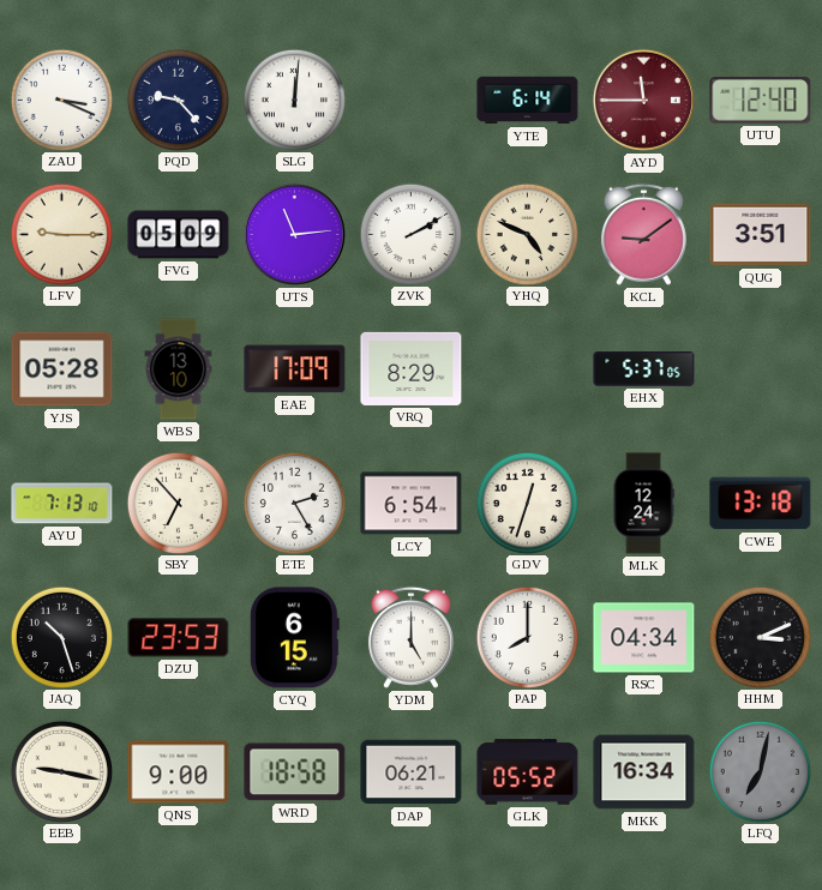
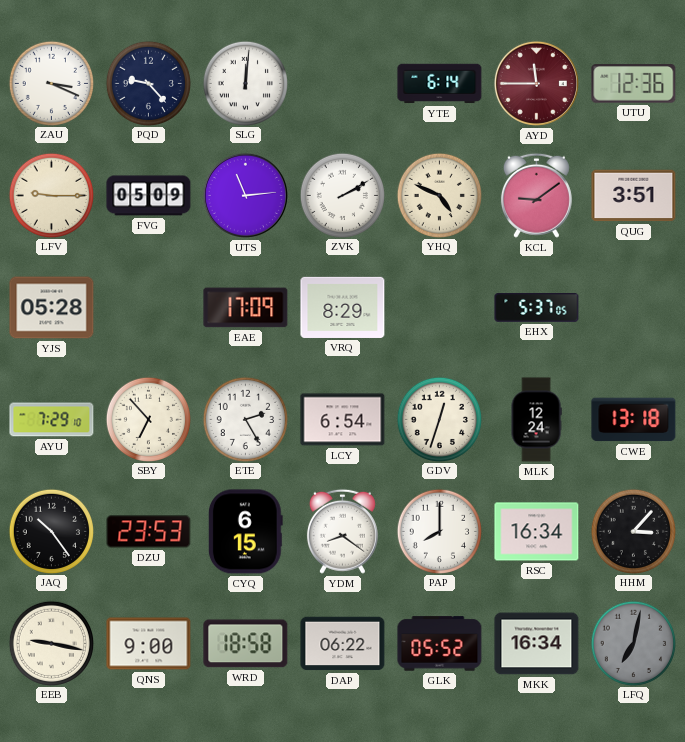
UTU: 12:40 -> 12:36
WBS: 13:10 -> none
AYU: 7:13 -> 7:29
JAQ: 10:27 -> 10:24
YDM: 5:00 -> 8:21
RSC: 04:34 -> 16:34
HHM: 3:11 -> 3:07
DAP: 06:21 -> 06:22
